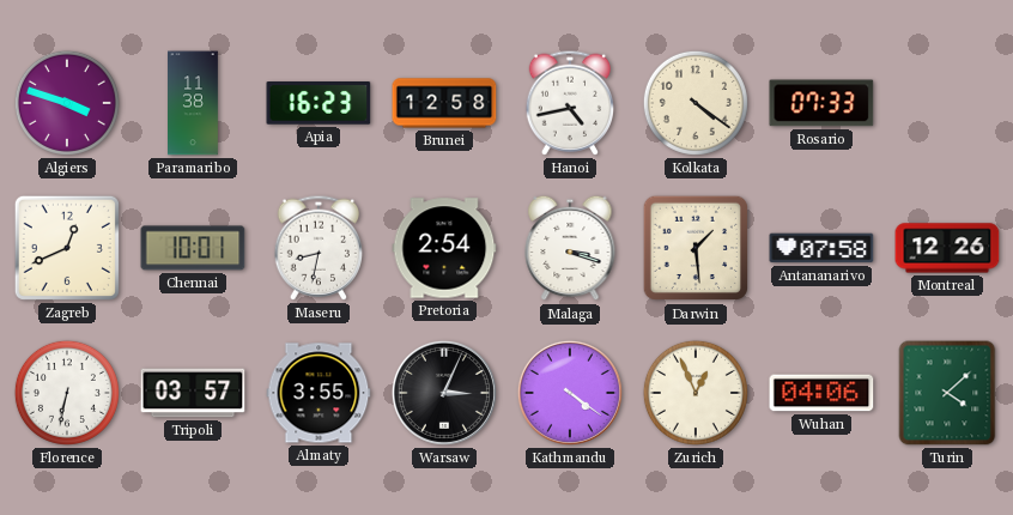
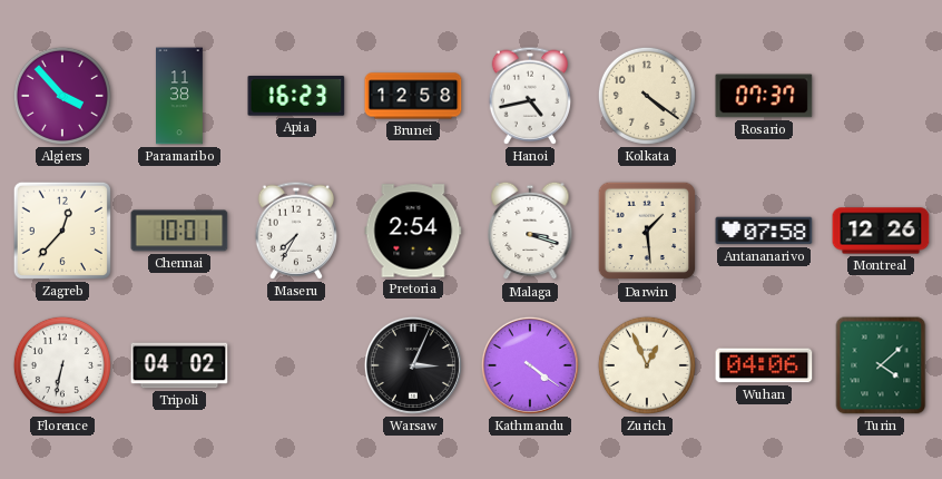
Algiers: 3:48 -> 3:53
Rosario: 07:33 -> 07:37
Zagreb: 12:41 -> 12:37
Maseru: 8:32 -> 7:35
Tripoli: 03:57 -> 04:02
Almaty: 3:55 -> none
